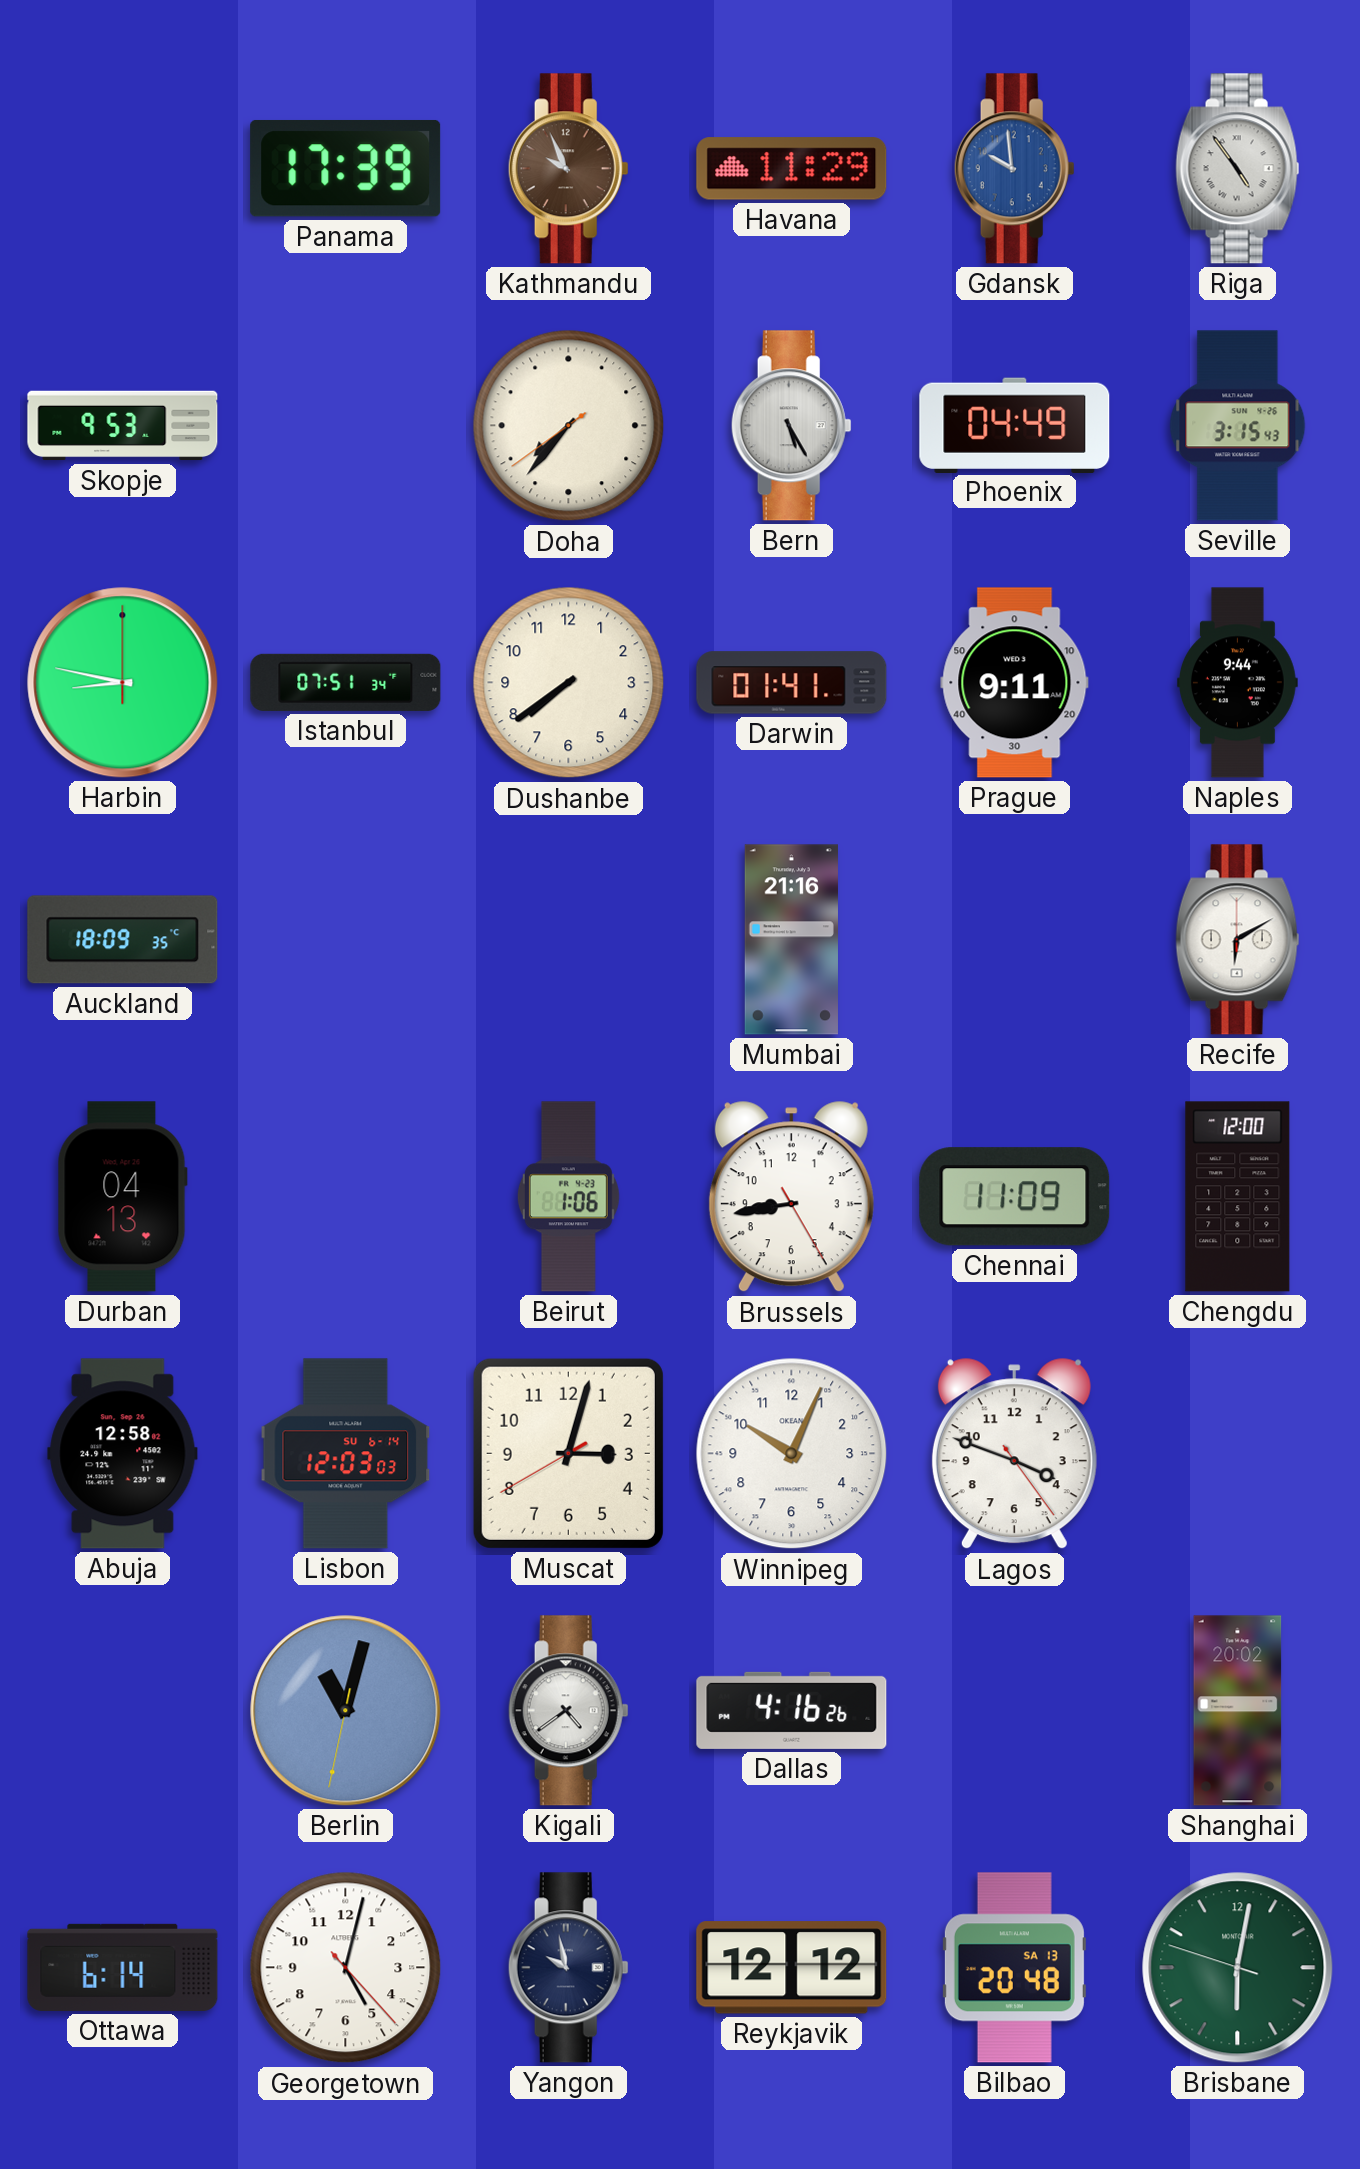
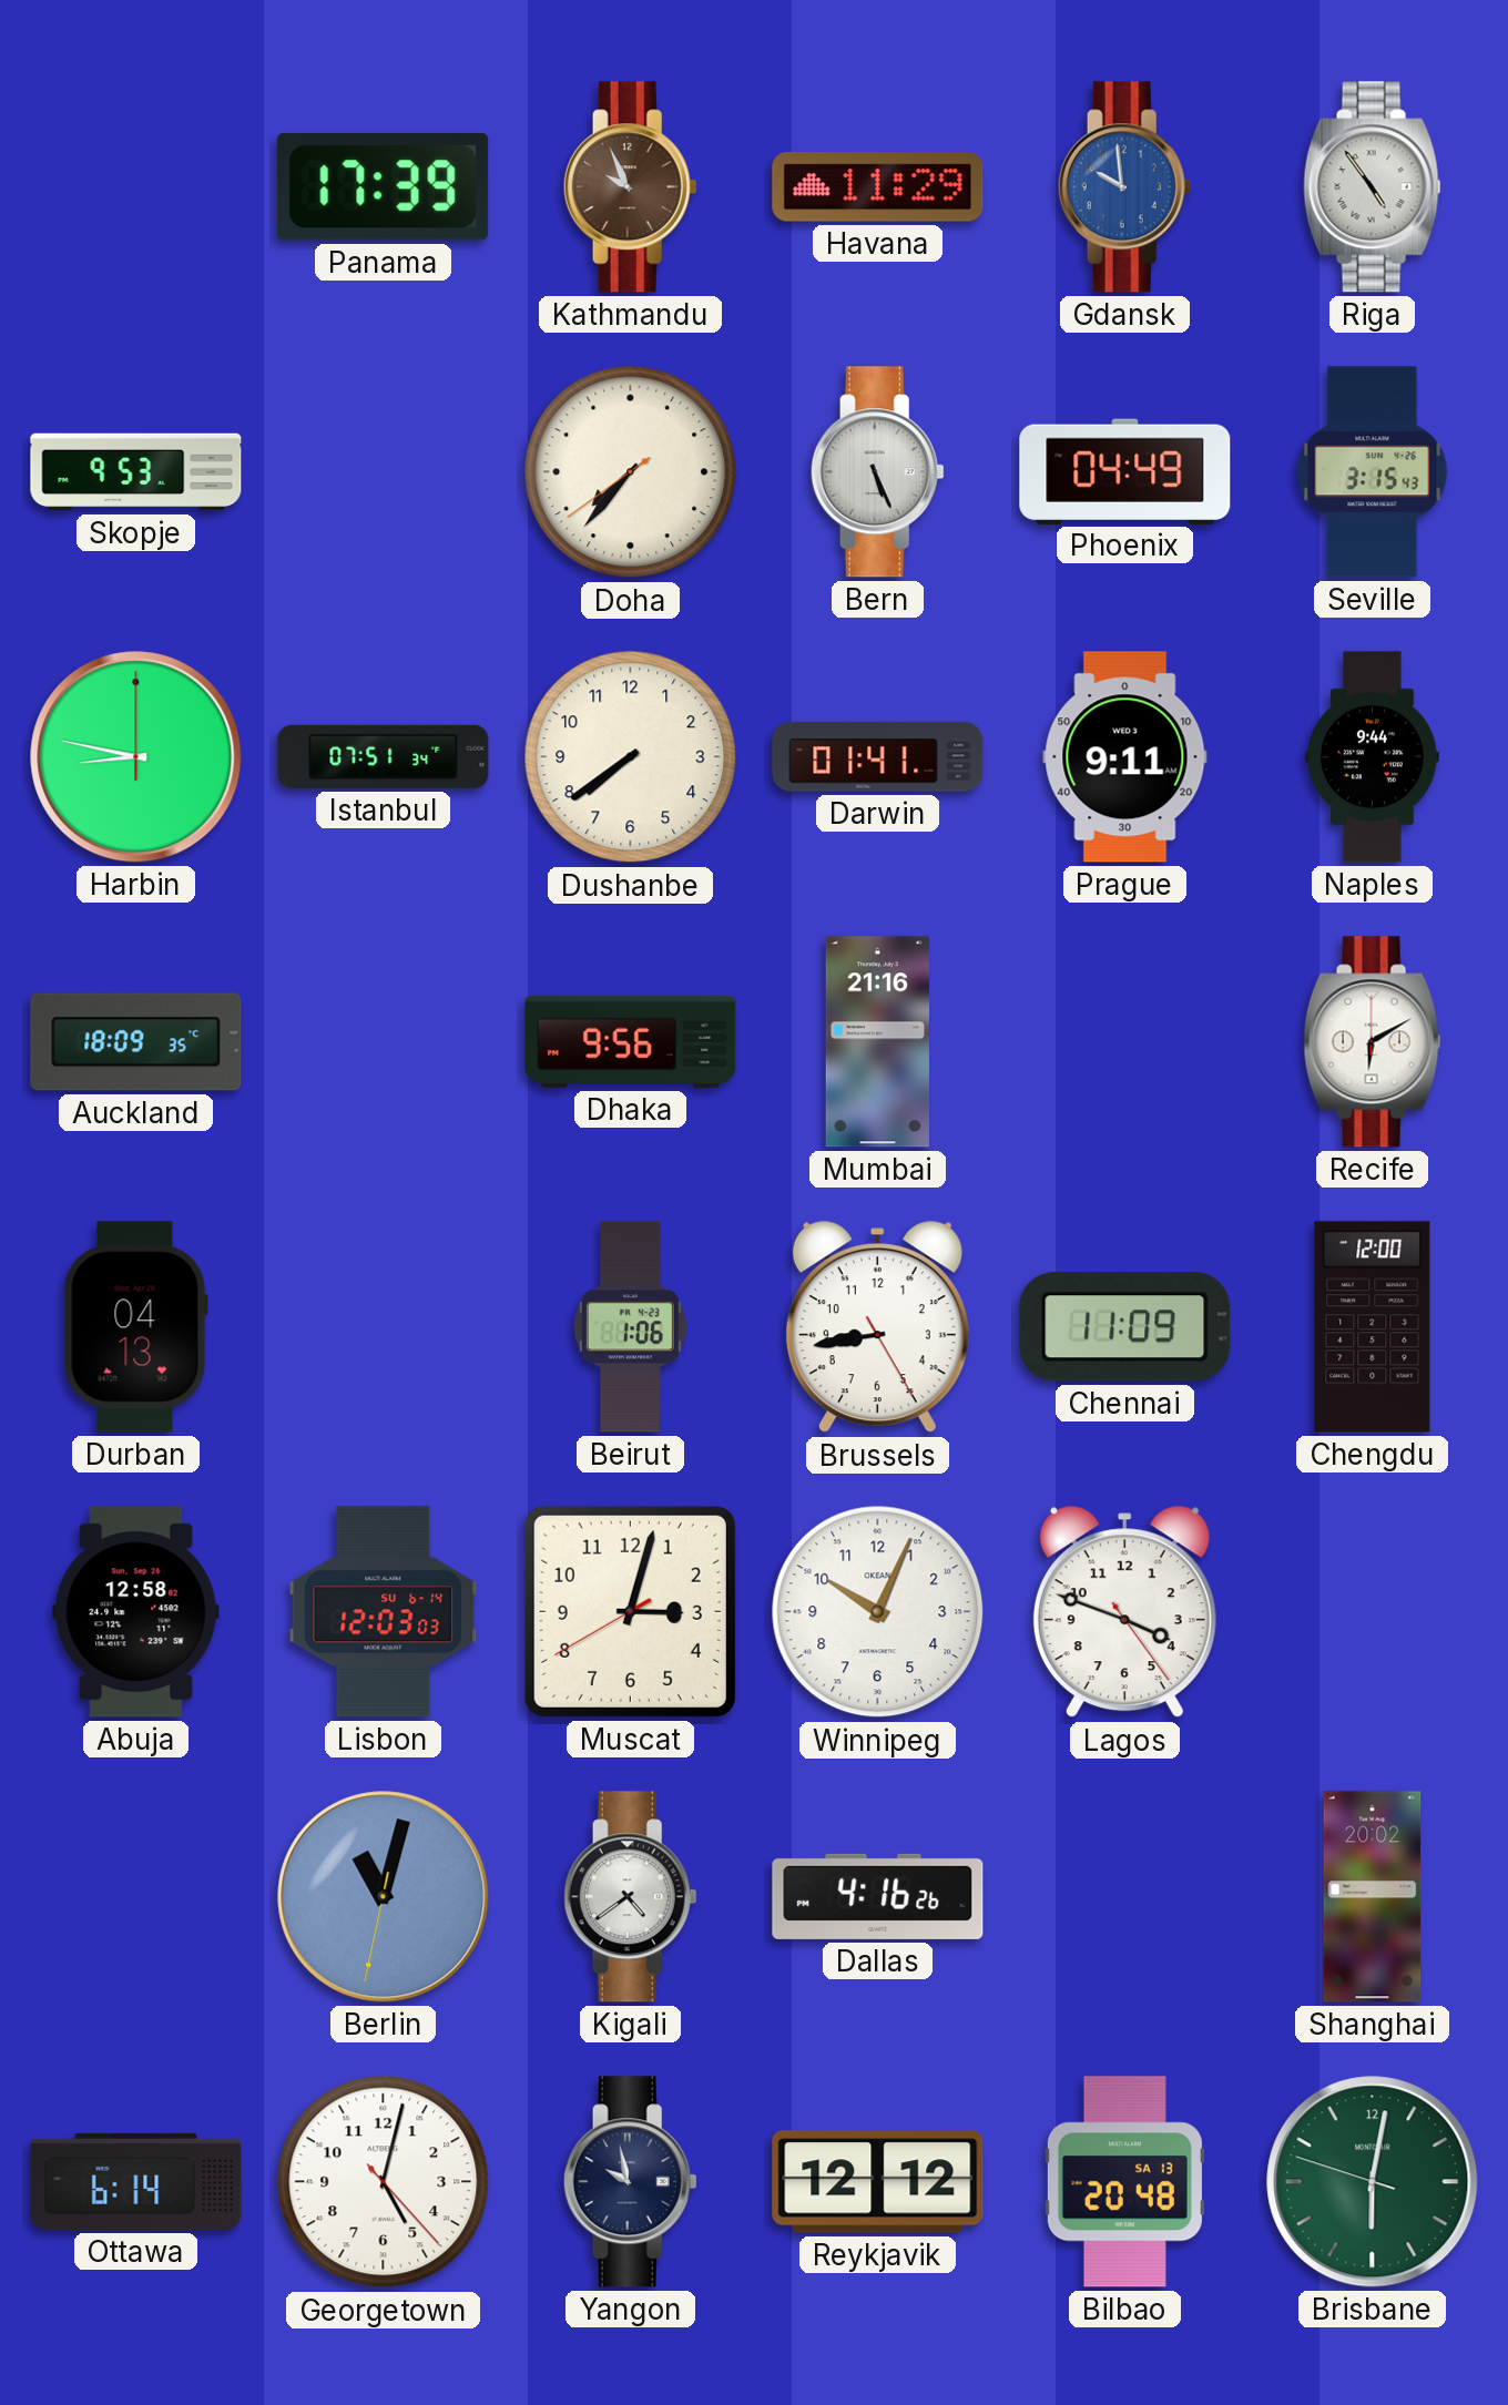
Bern: 5:25 -> 5:26
Dhaka: none -> 9:56
